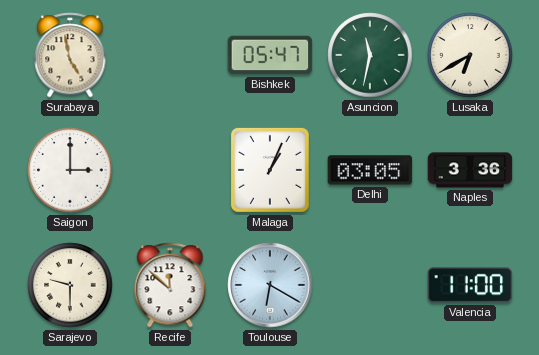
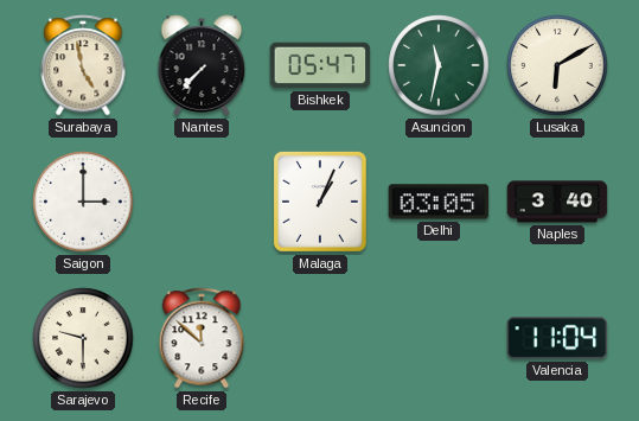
Nantes: none -> 7:37
Lusaka: 6:40 -> 6:10
Naples: 3:36 -> 3:40
Toulouse: 6:20 -> none
Valencia: 11:00 -> 11:04
